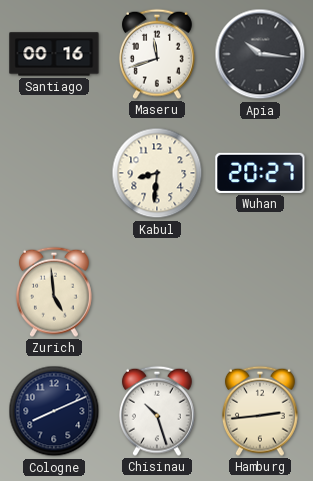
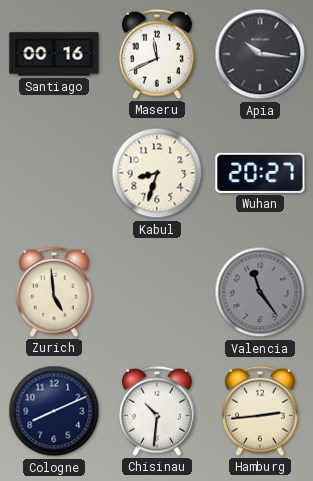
Maseru: 11:42 -> 11:41
Kabul: 8:31 -> 8:33
Valencia: none -> 11:24
Chisinau: 10:27 -> 10:31
